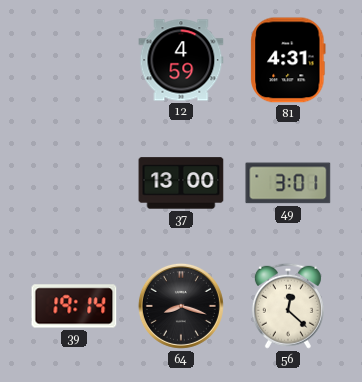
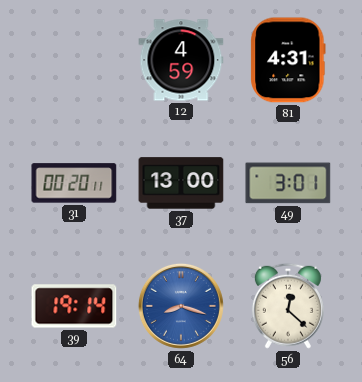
31: none -> 00:20
64 dial: black -> blue
